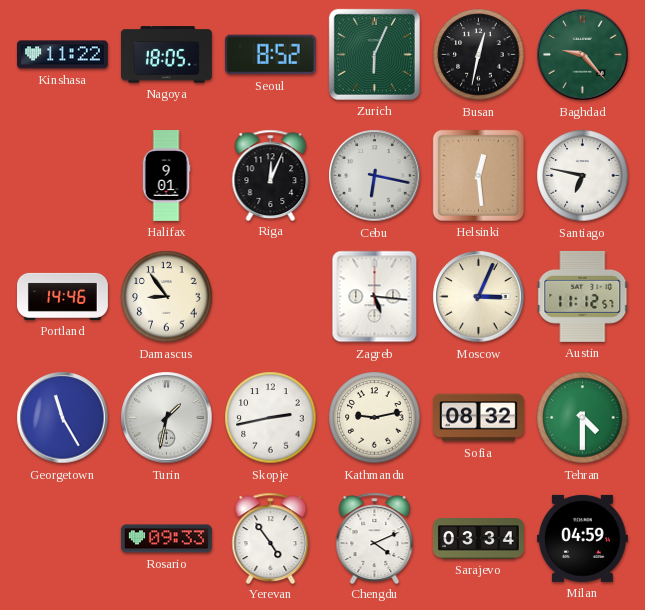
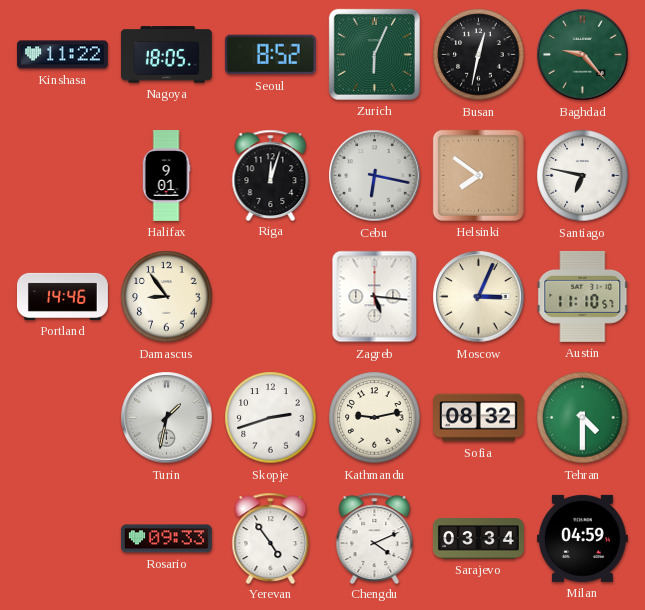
Riga: 12:04 -> 12:03
Helsinki: 12:29 -> 7:51
Austin: 11:12 -> 11:10
Georgetown: 11:25 -> none
Skopje: 2:43 -> 2:42
